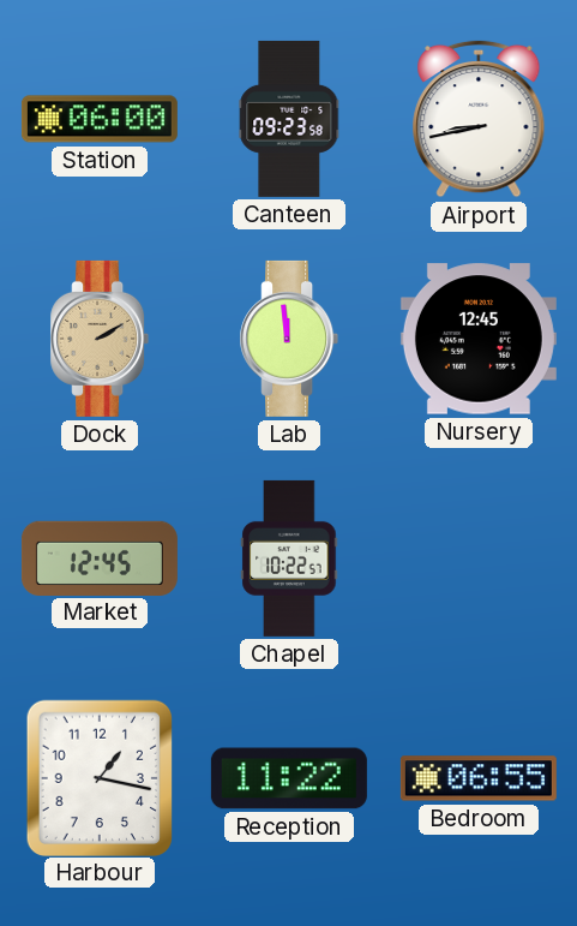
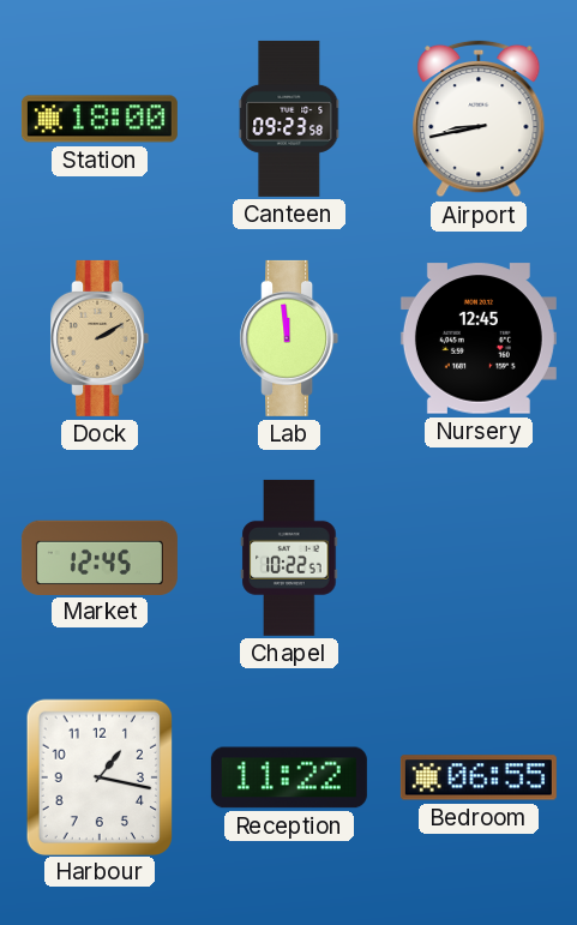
Station: 06:00 -> 18:00
